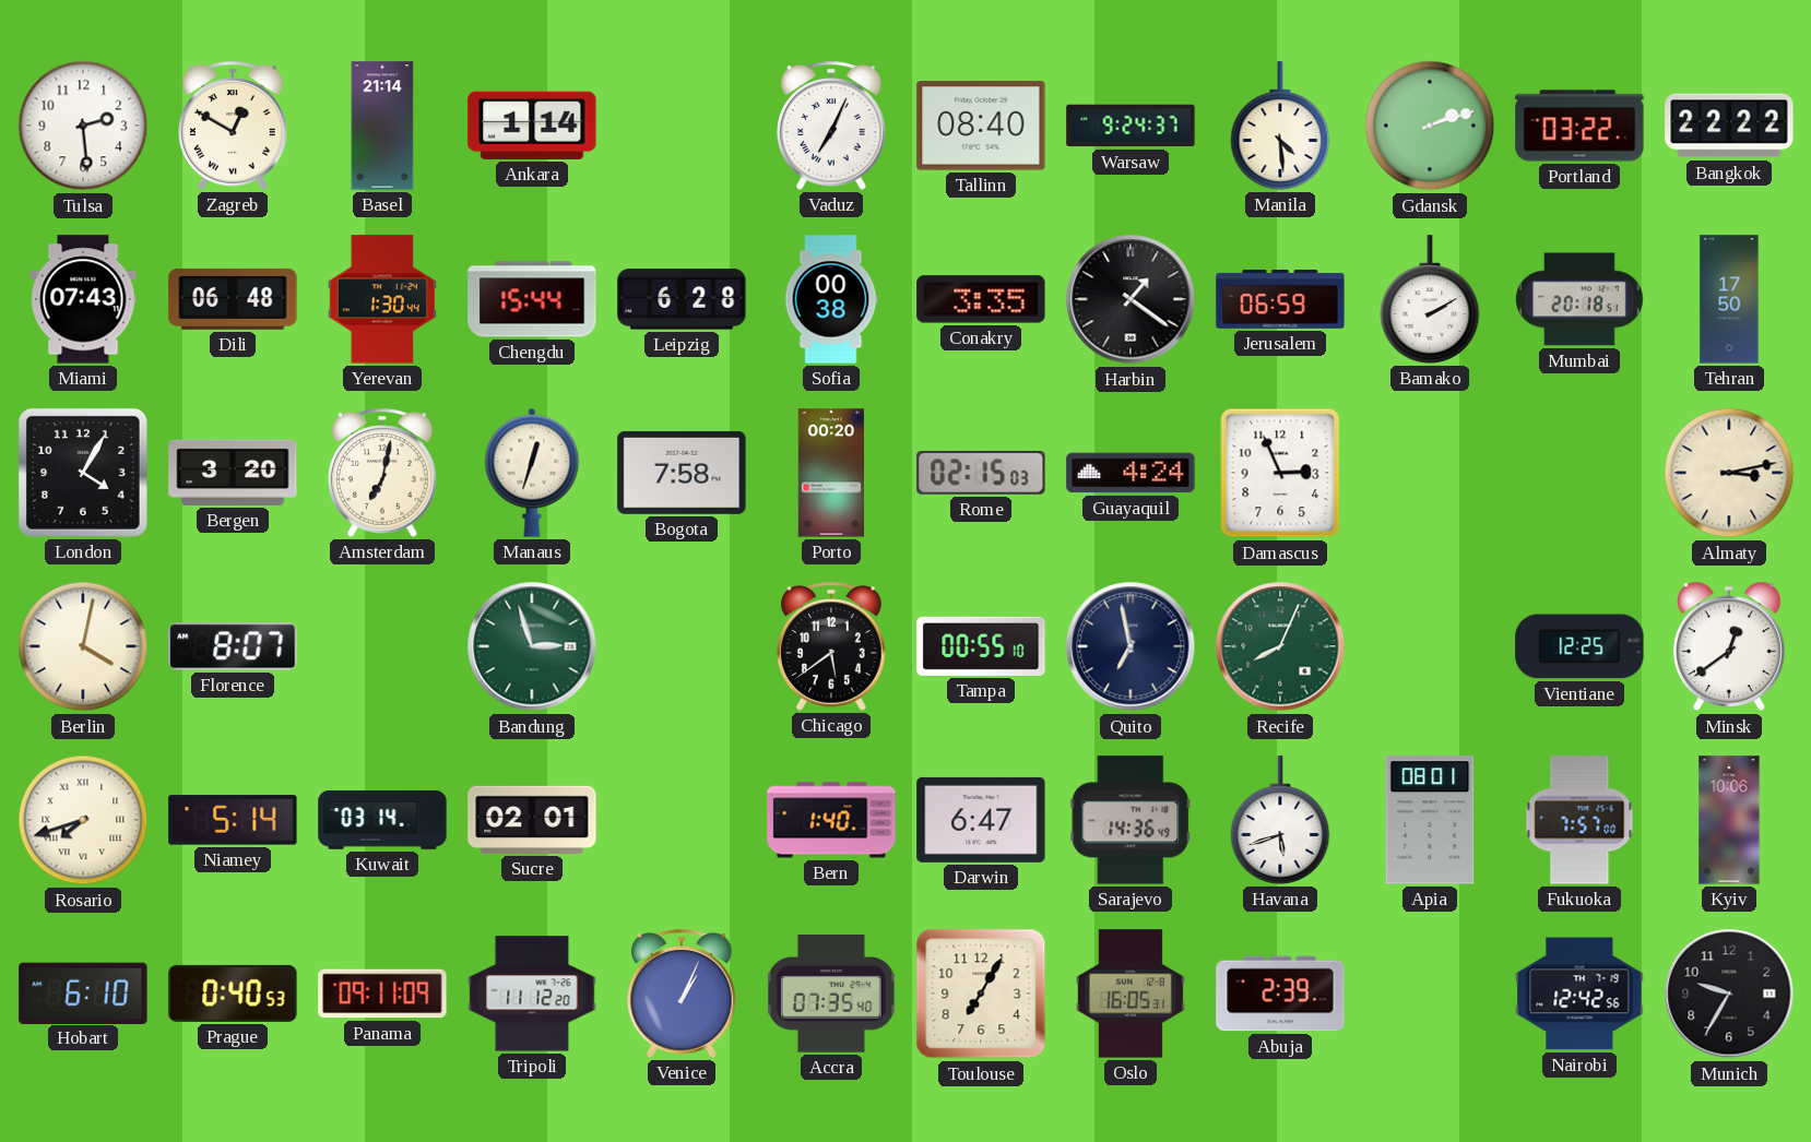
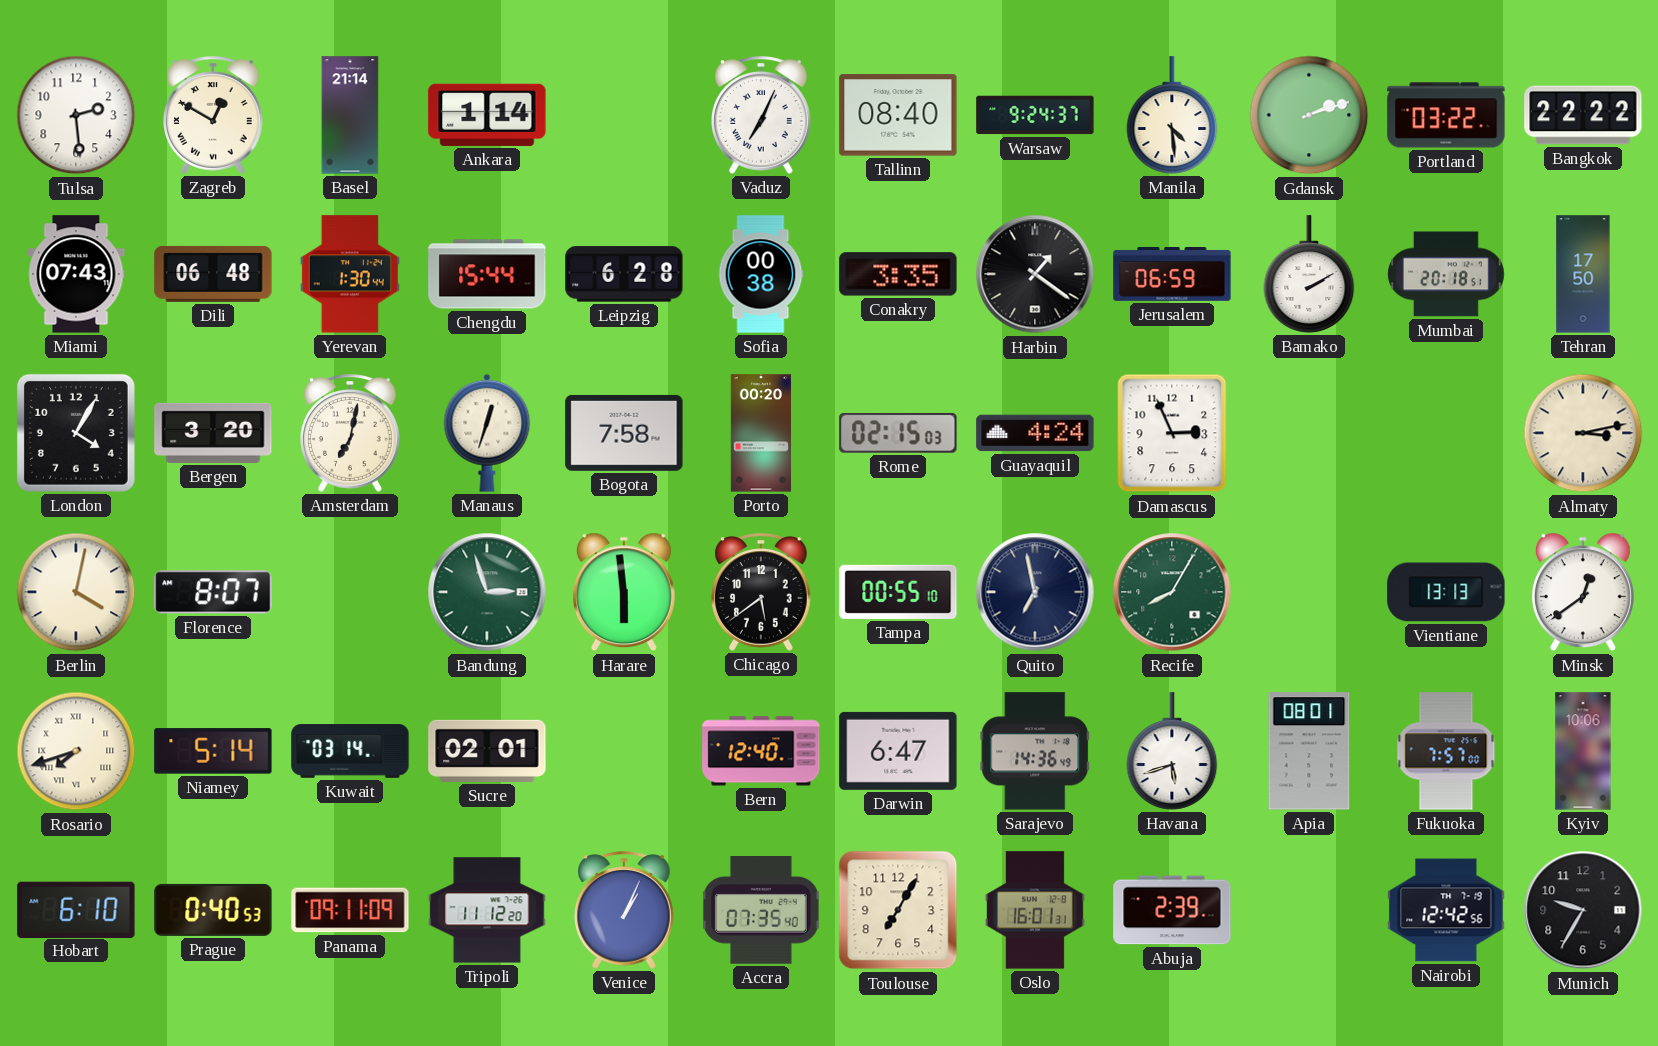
Harare: none -> 5:59
Recife: 8:04 -> 8:05
Vientiane: 12:25 -> 13:13
Bern: 1:40 -> 12:40
Oslo: 16:05 -> 16:01
